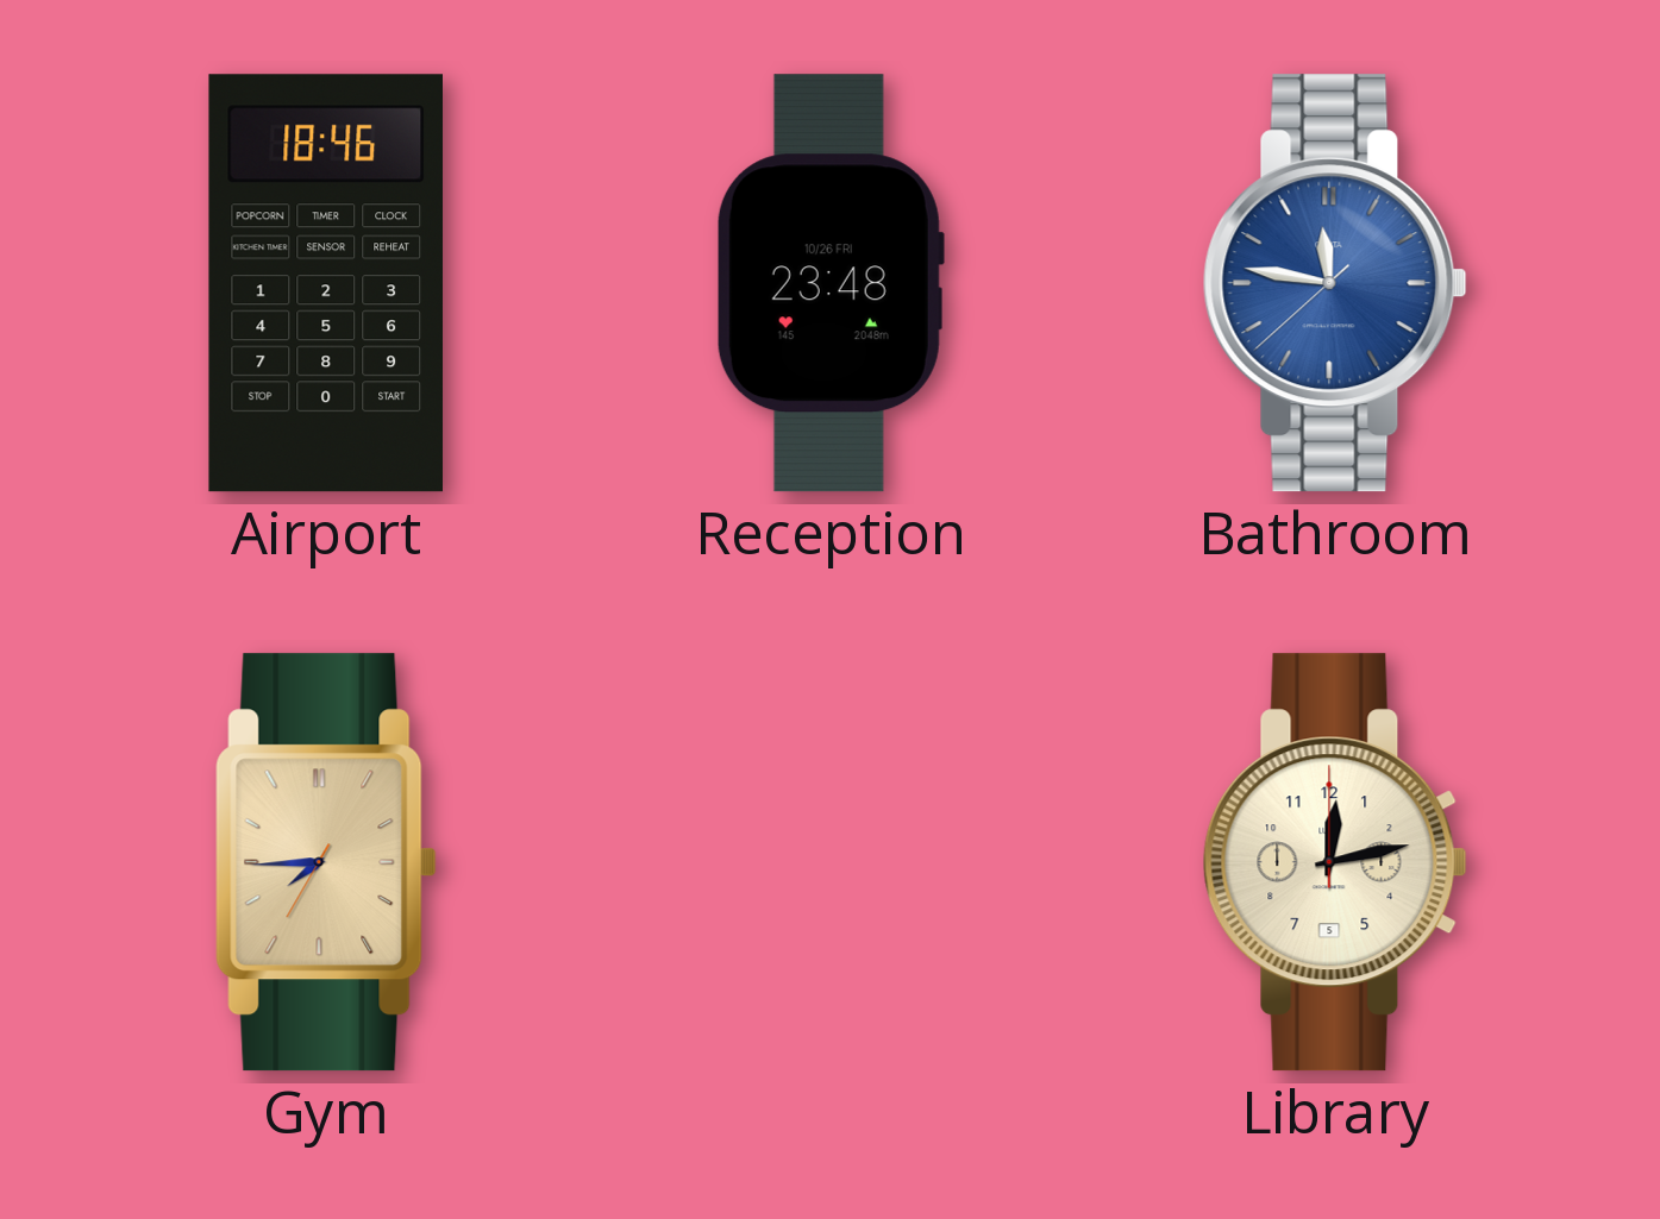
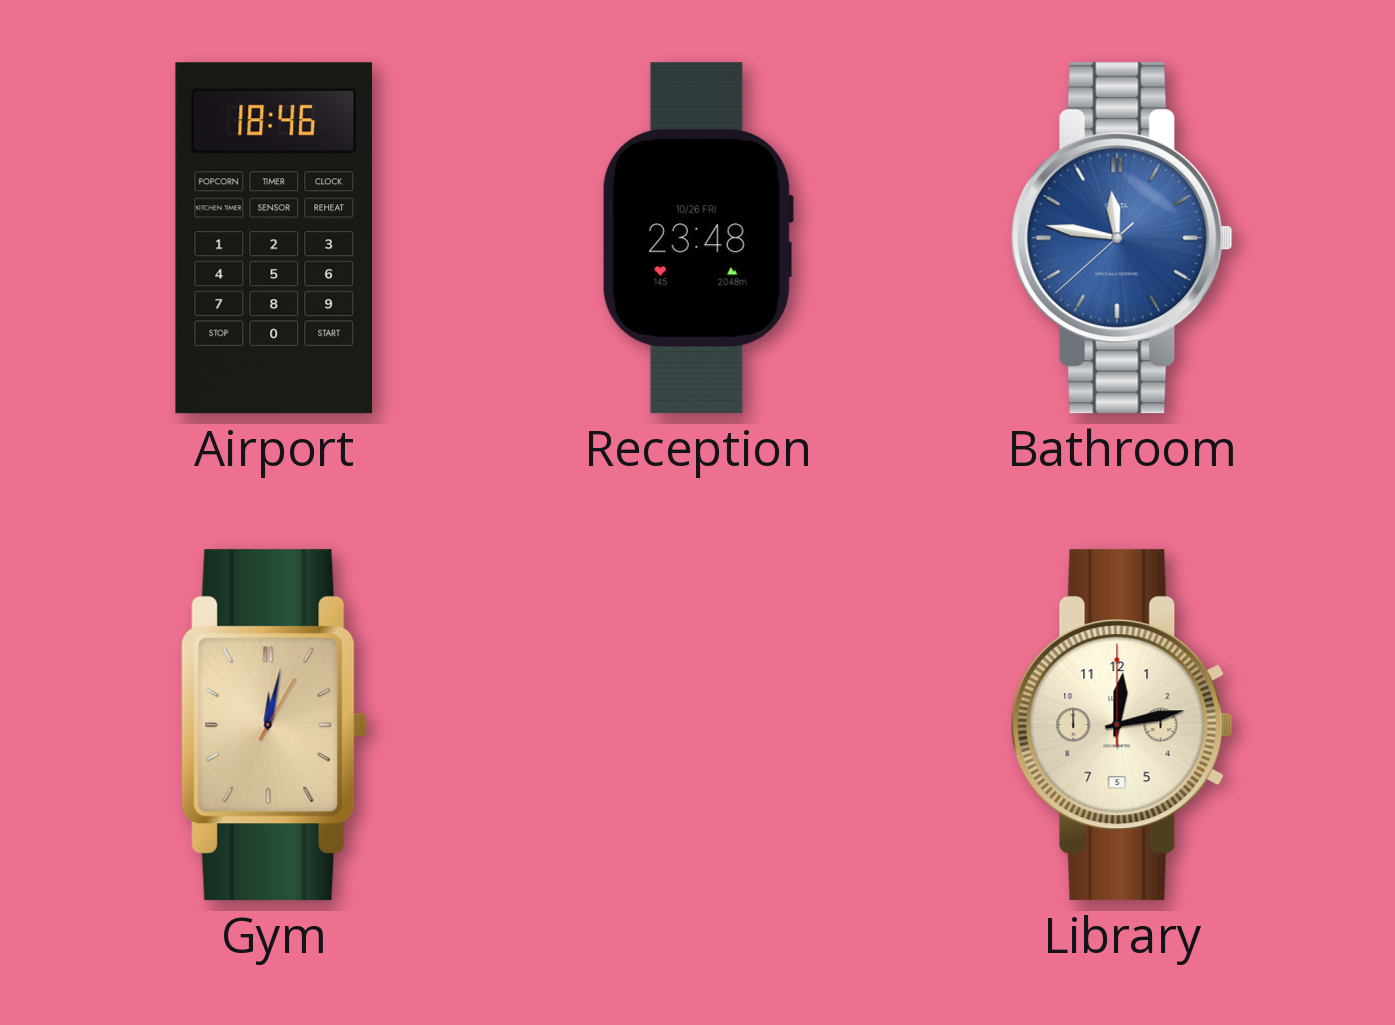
Gym: 7:44 -> 12:02
